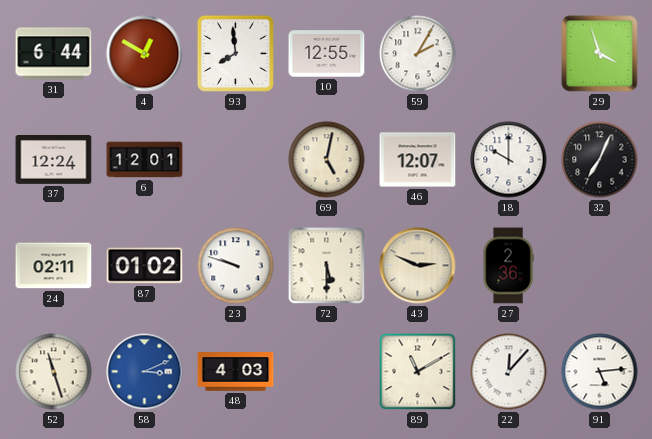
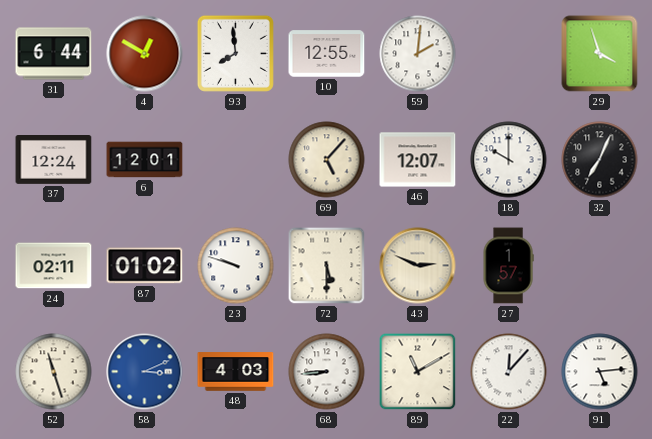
59: 2:05 -> 2:01
69: 5:02 -> 5:07
27: 2:36 -> 1:57
68: none -> 8:44
